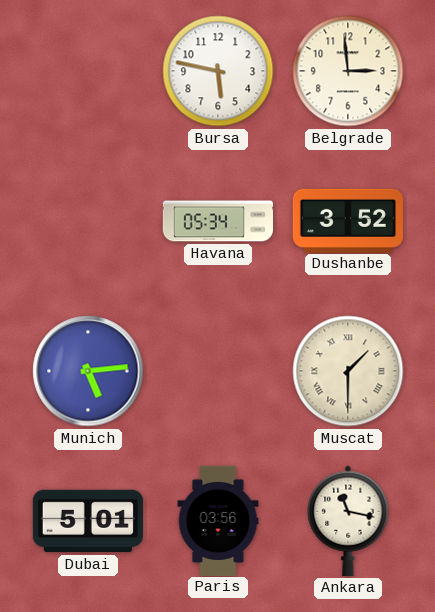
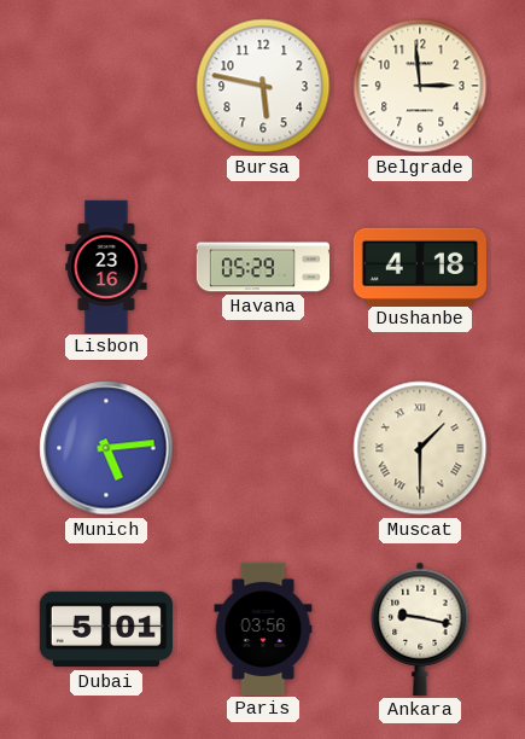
Lisbon: none -> 23:16
Havana: 05:34 -> 05:29
Dushanbe: 3:52 -> 4:18
Ankara: 11:17 -> 9:17
